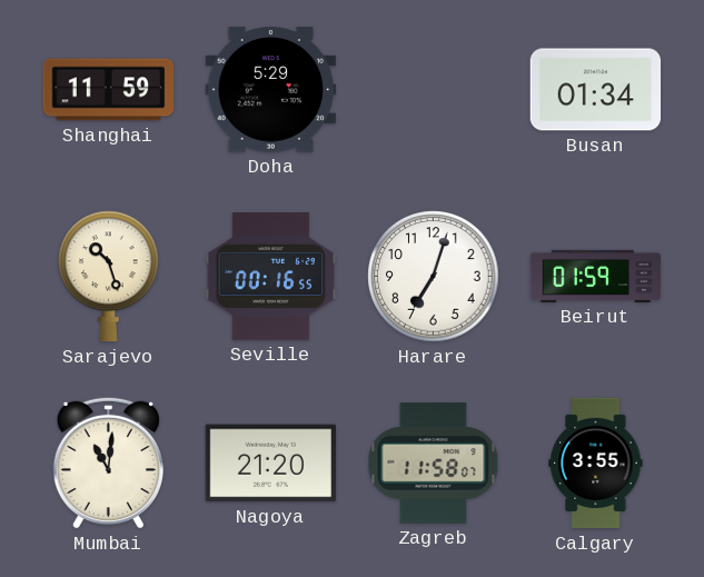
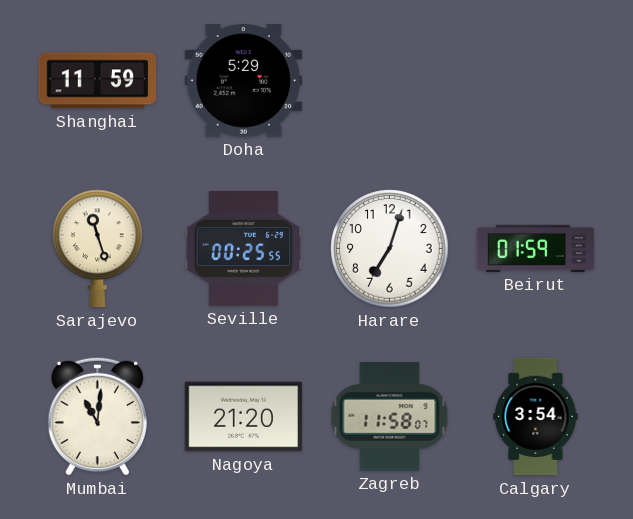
Busan: 01:34 -> none
Sarajevo: 10:27 -> 11:27
Seville: 00:16 -> 00:25
Calgary: 3:55 -> 3:54
